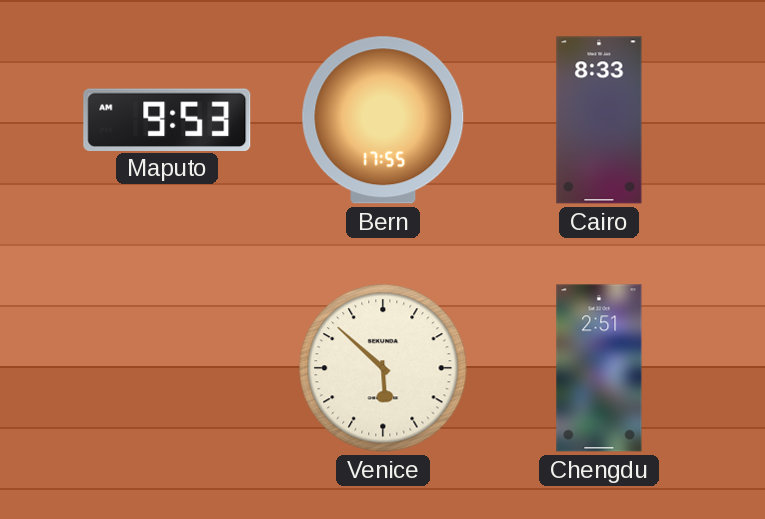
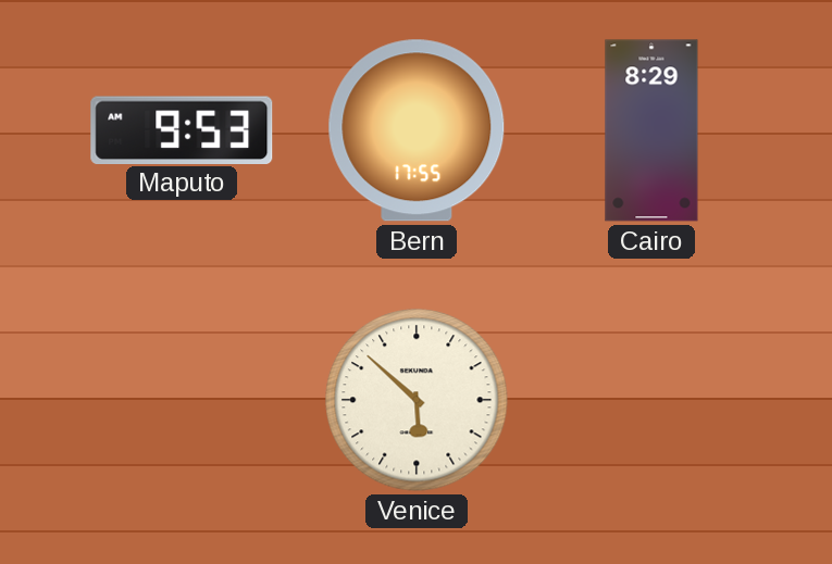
Cairo: 8:33 -> 8:29
Chengdu: 2:51 -> none
